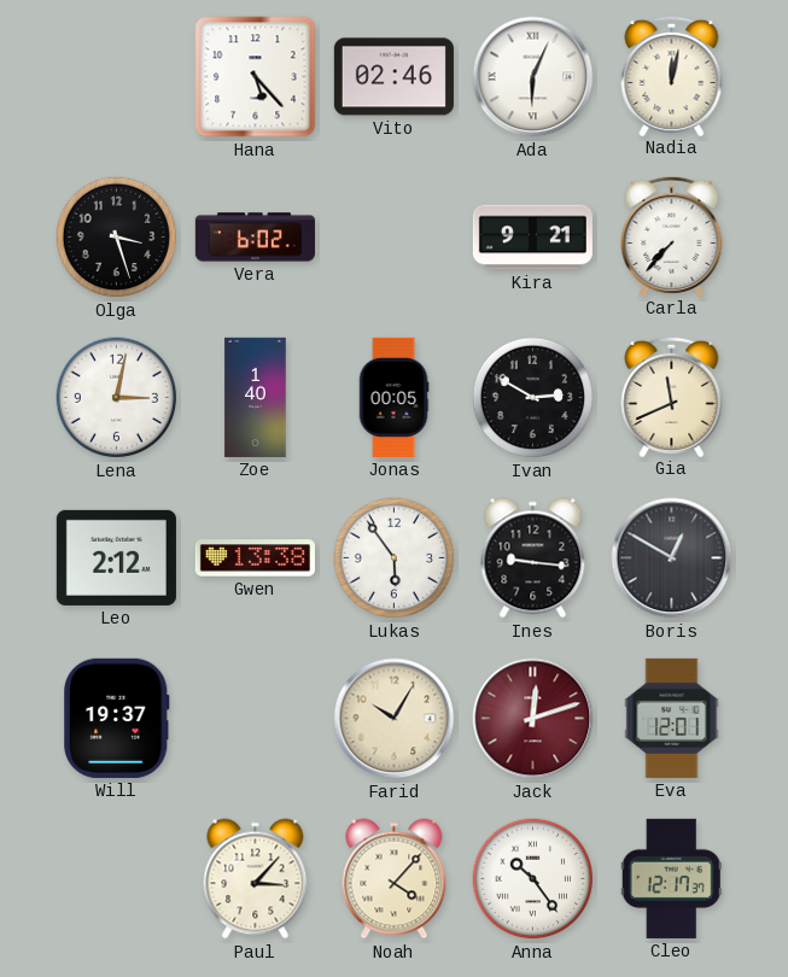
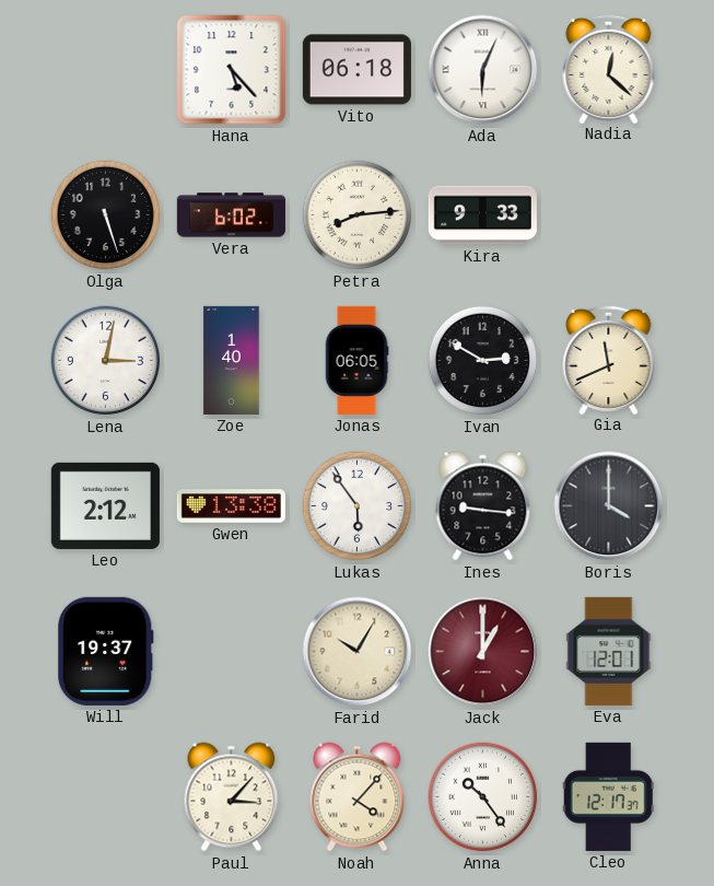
Vito: 02:46 -> 06:18
Nadia: 12:02 -> 12:22
Olga: 3:27 -> 5:27
Petra: none -> 8:14
Kira: 9:21 -> 9:33
Carla: 7:37 -> none
Jonas: 00:05 -> 06:05
Boris: 12:50 -> 4:00
Jack: 12:12 -> 1:00
